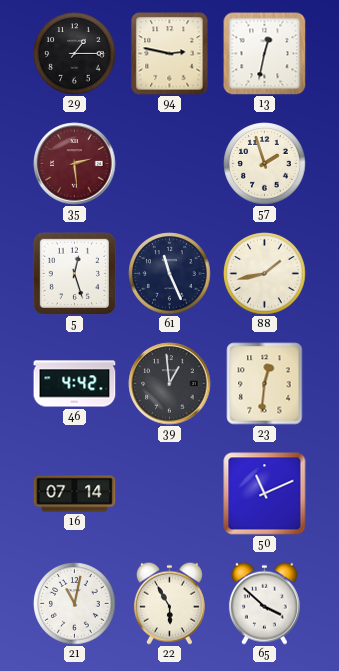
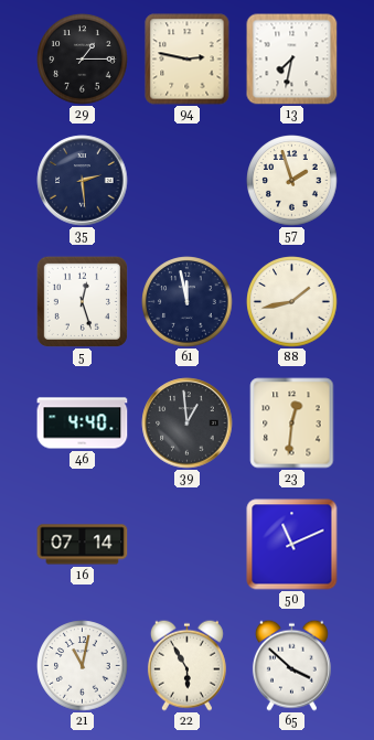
13: 12:32 -> 7:32
35 dial: burgundy -> navy
61: 11:26 -> 11:58
46: 4:42 -> 4:40
